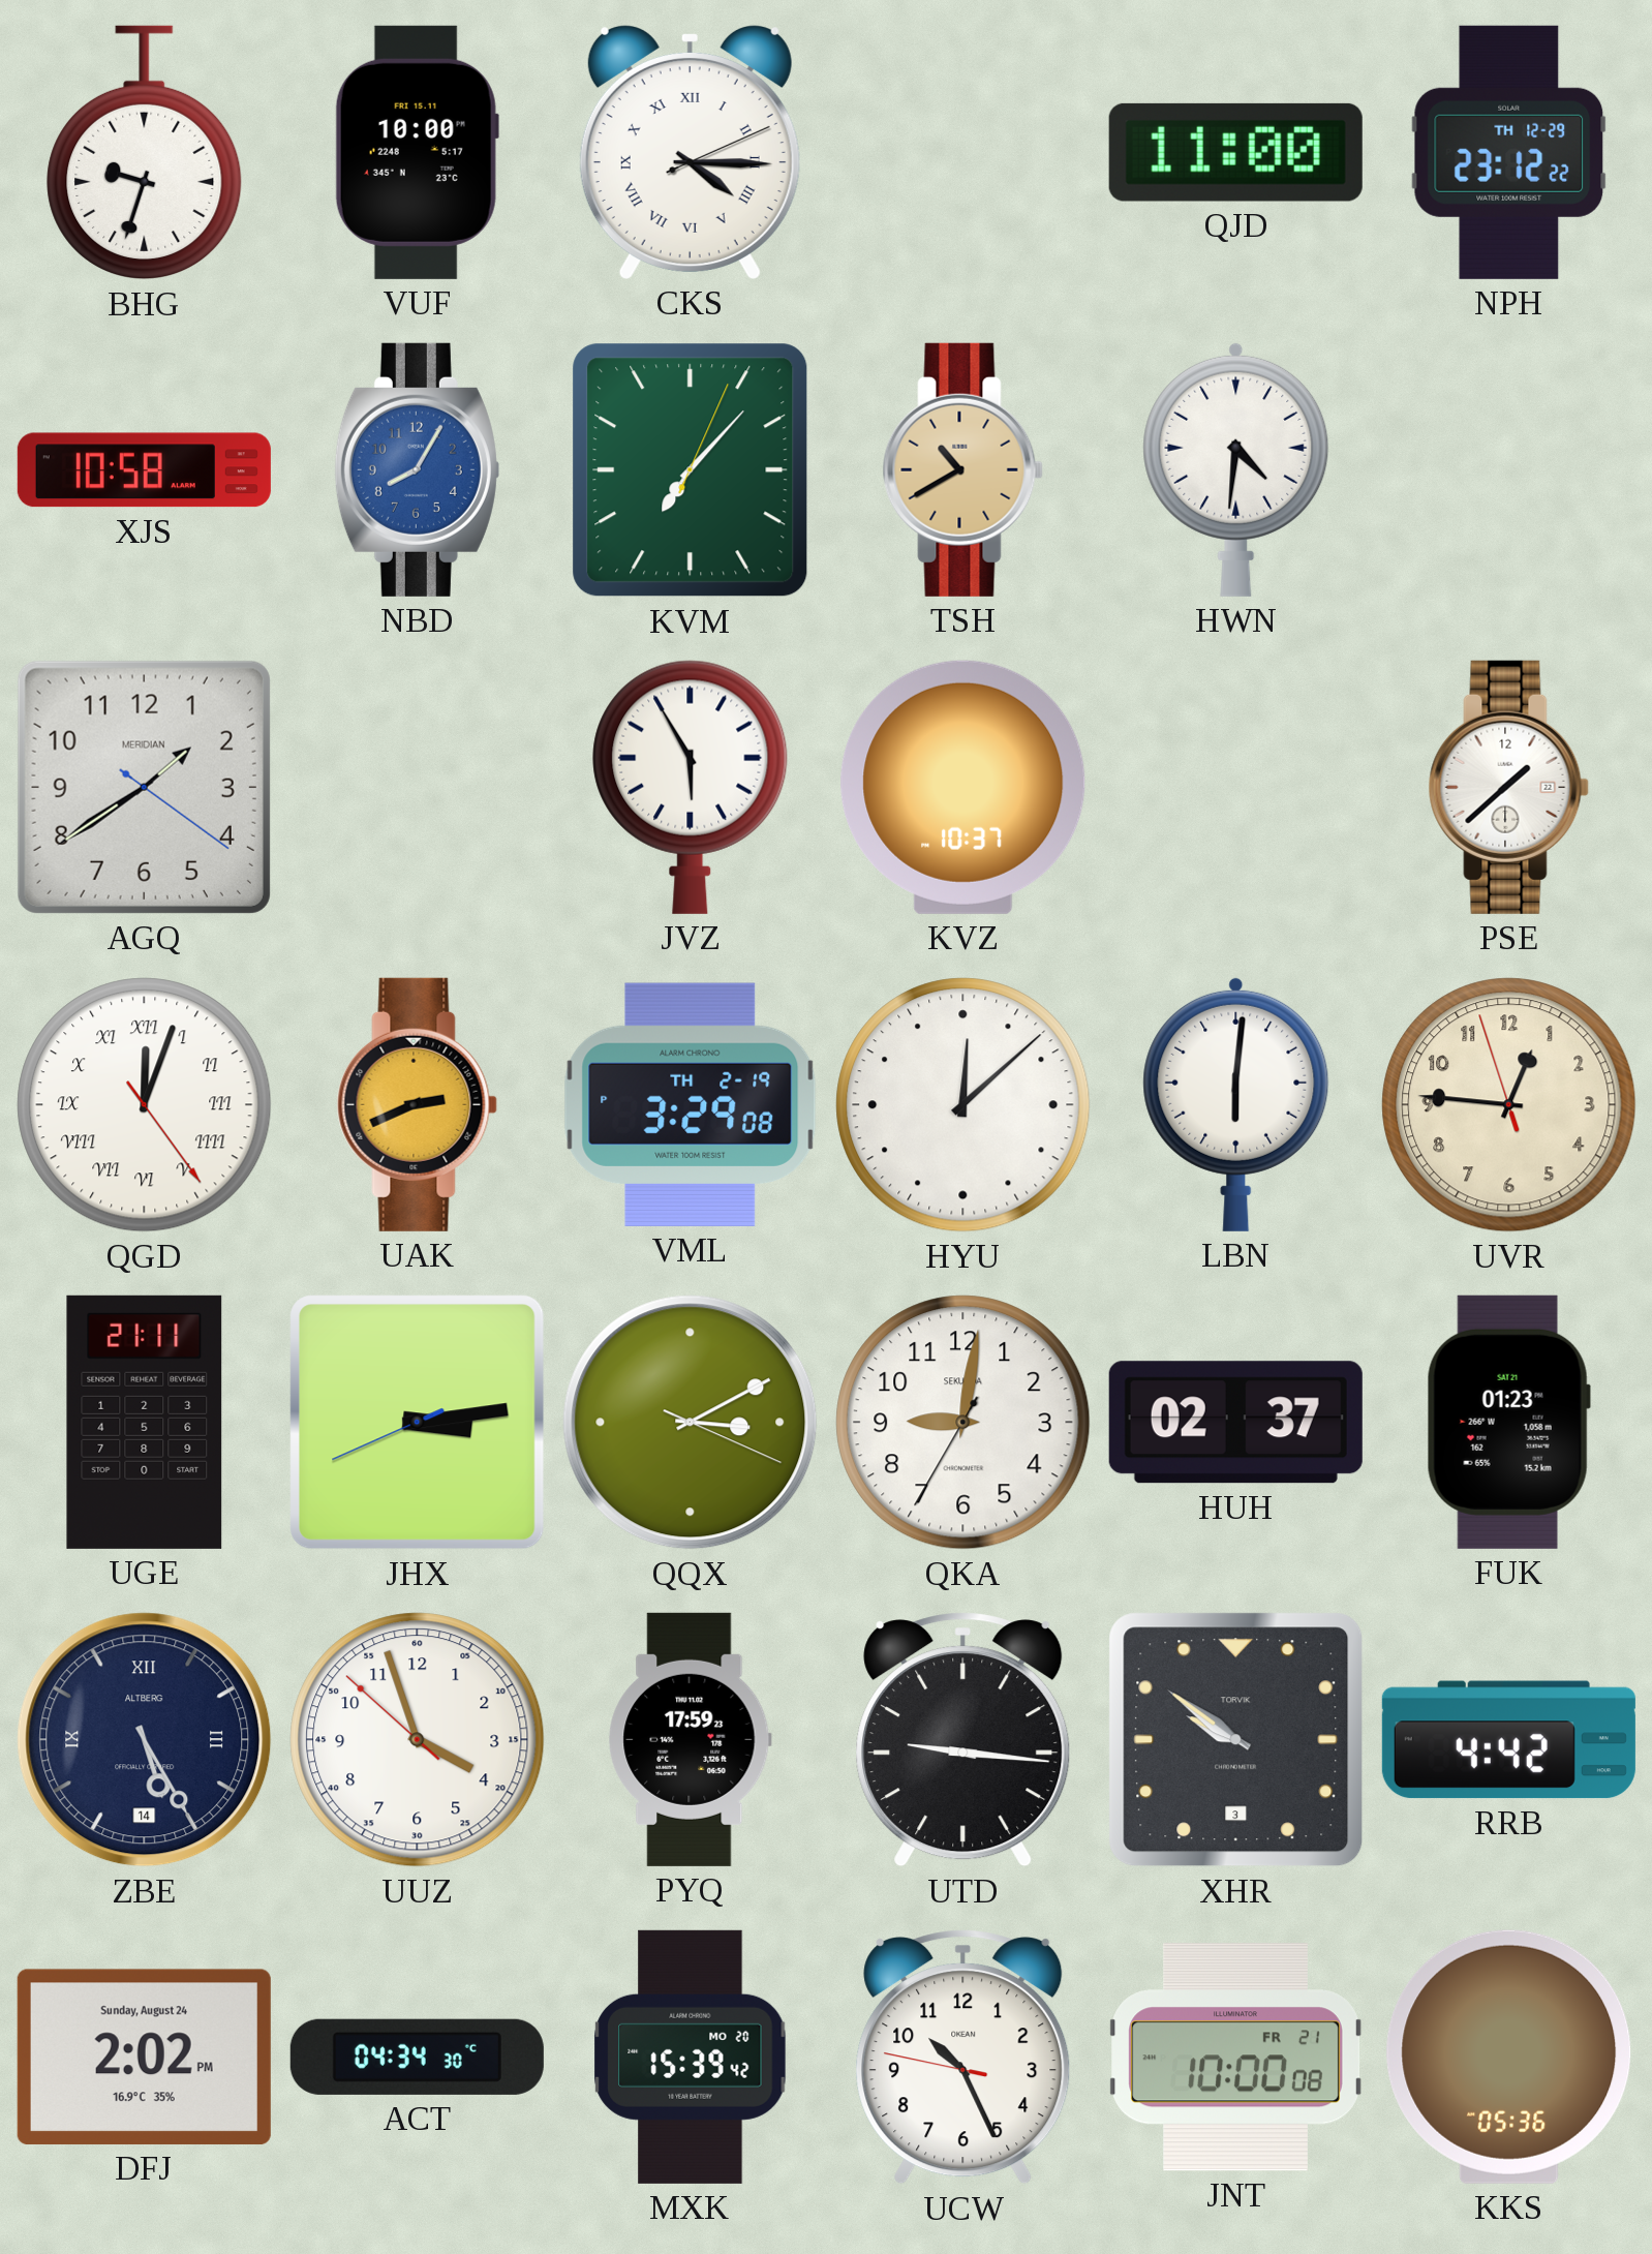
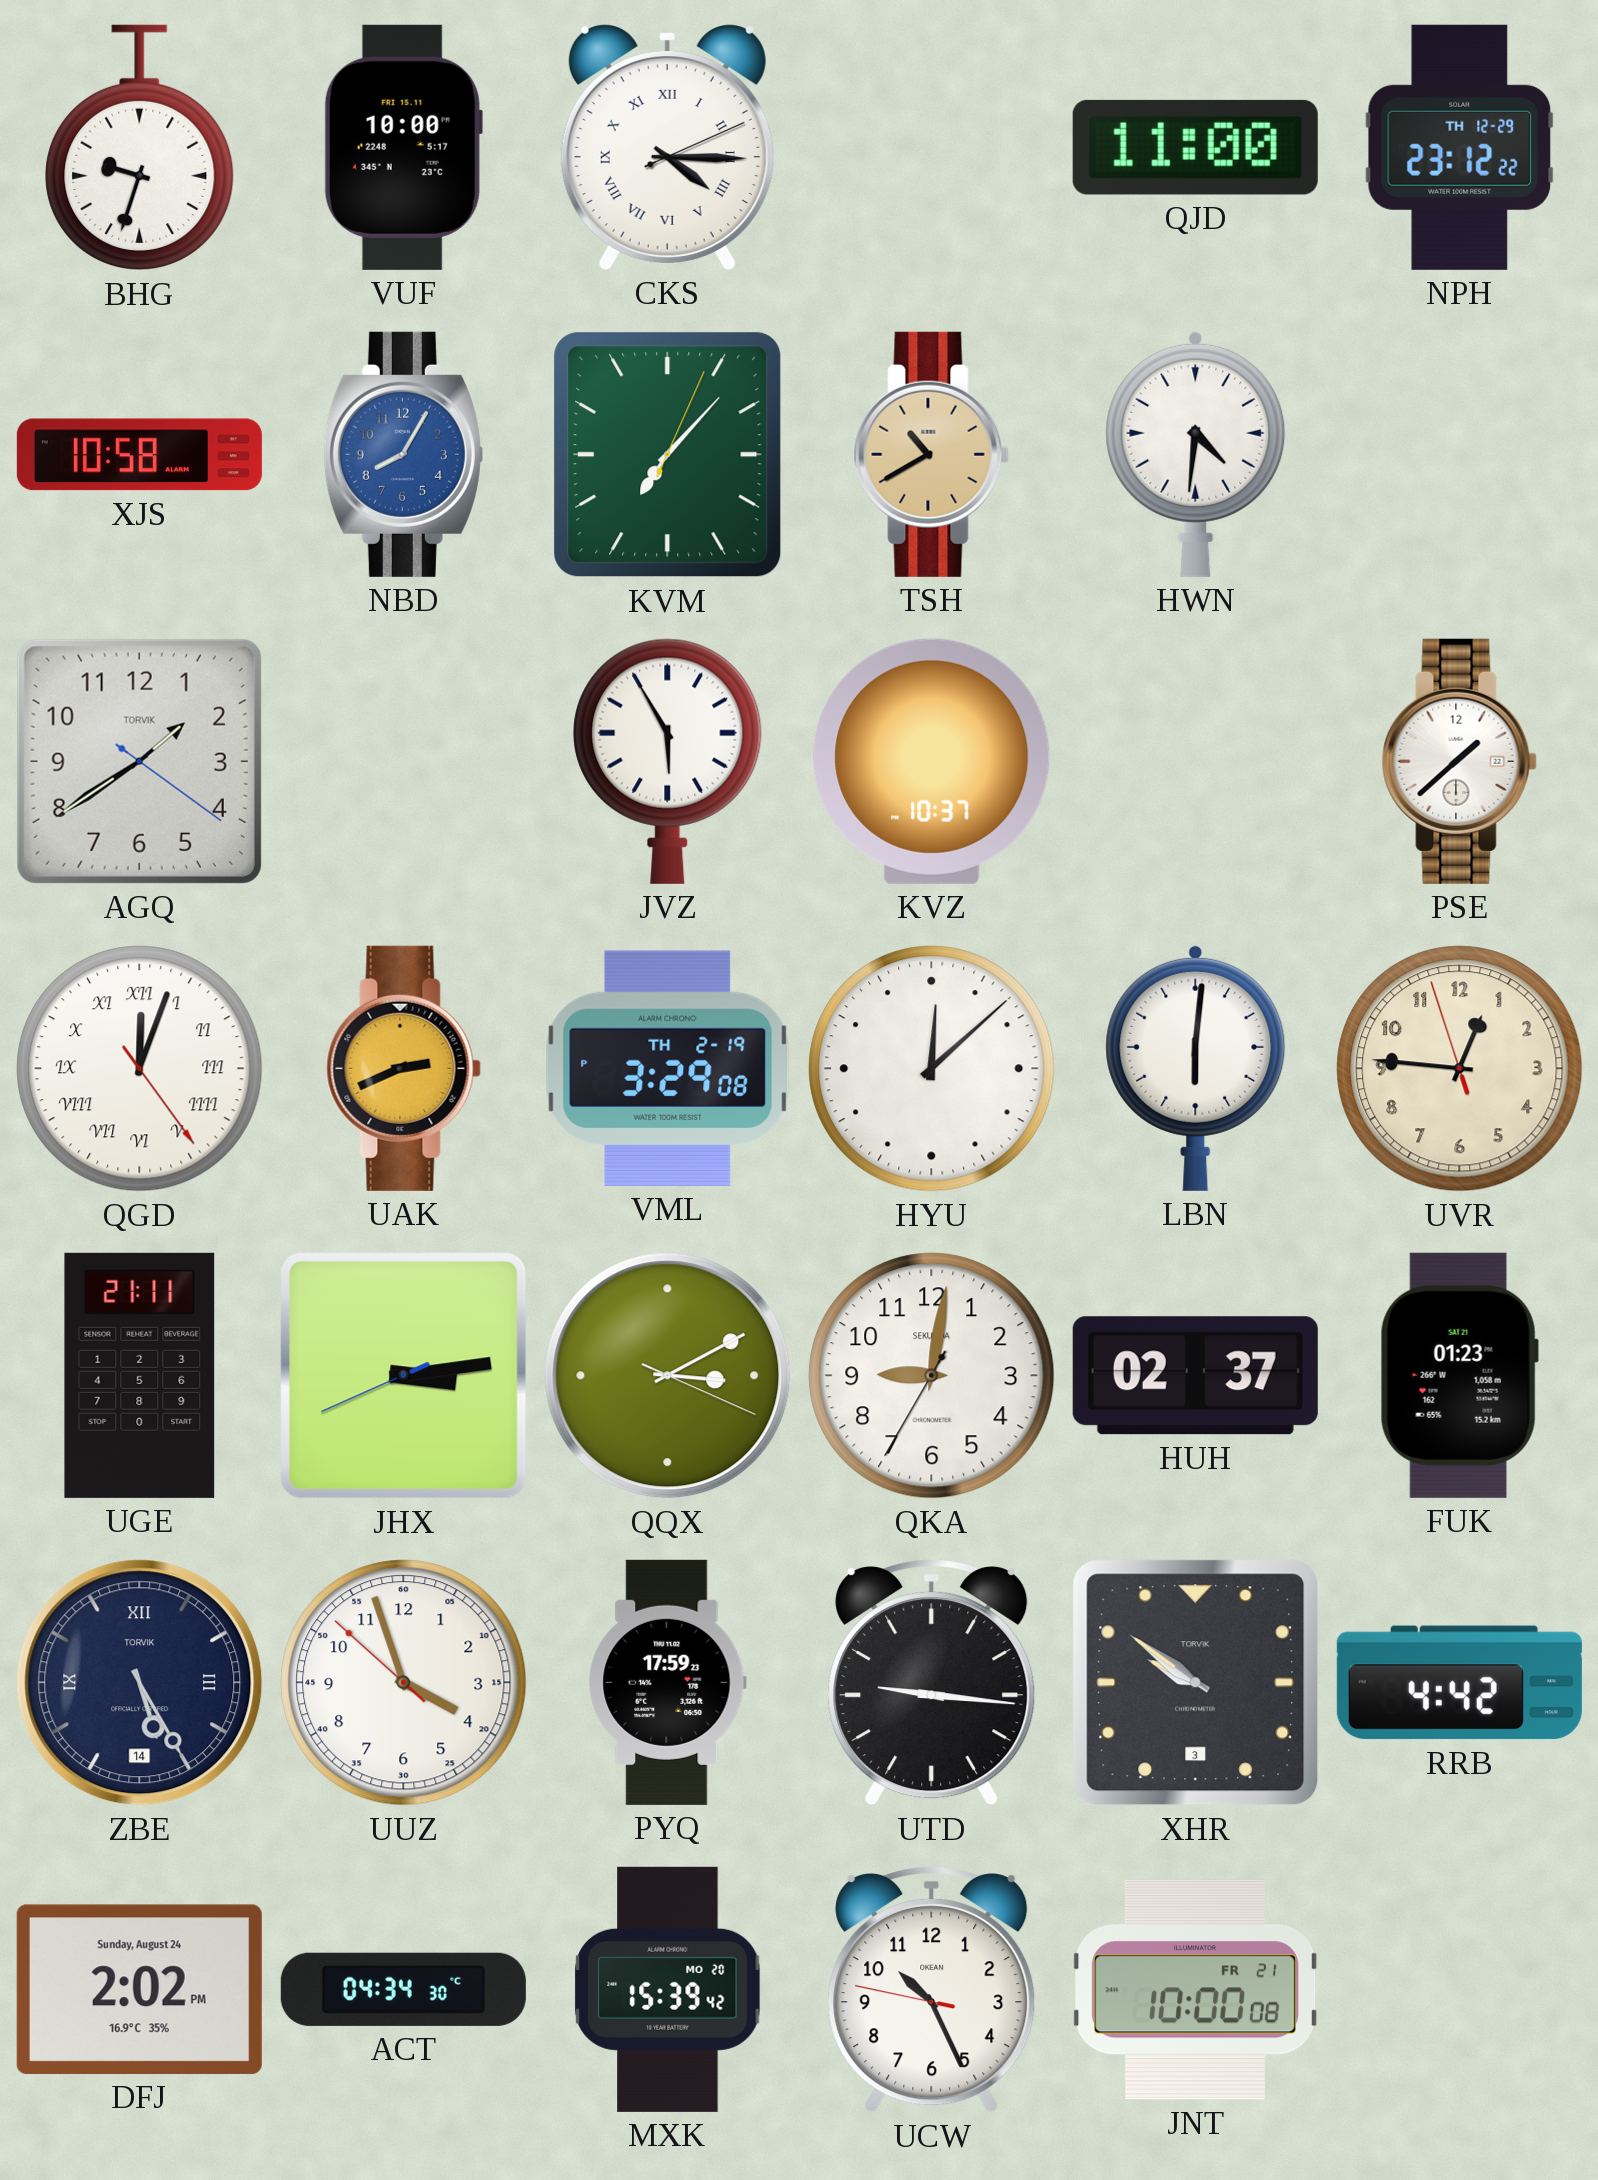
AGQ brand: MERIDIAN -> TORVIK
ZBE brand: ALTBERG -> TORVIK
KKS: 05:36 -> none
